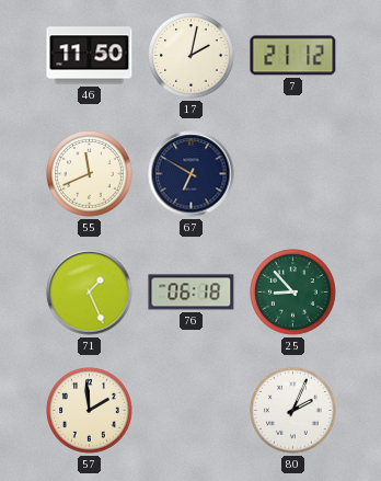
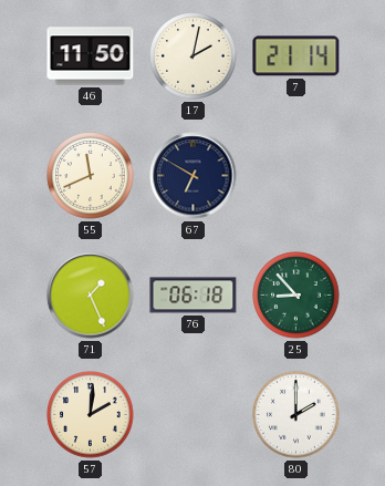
7: 21:12 -> 21:14
57: 1:59 -> 2:01
80: 2:04 -> 2:00
